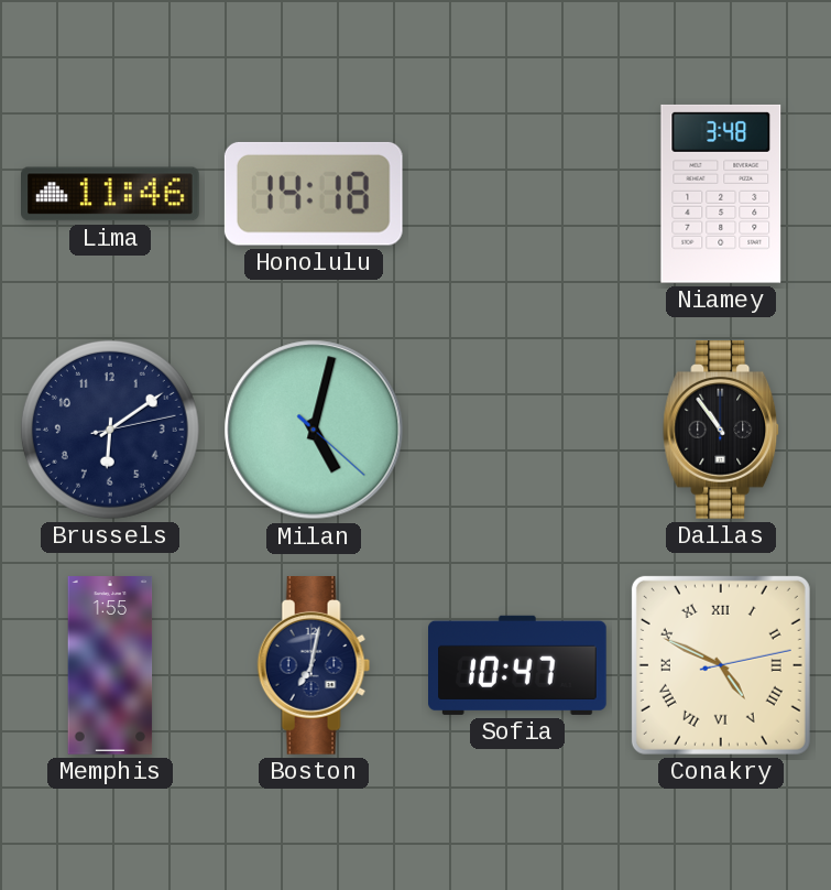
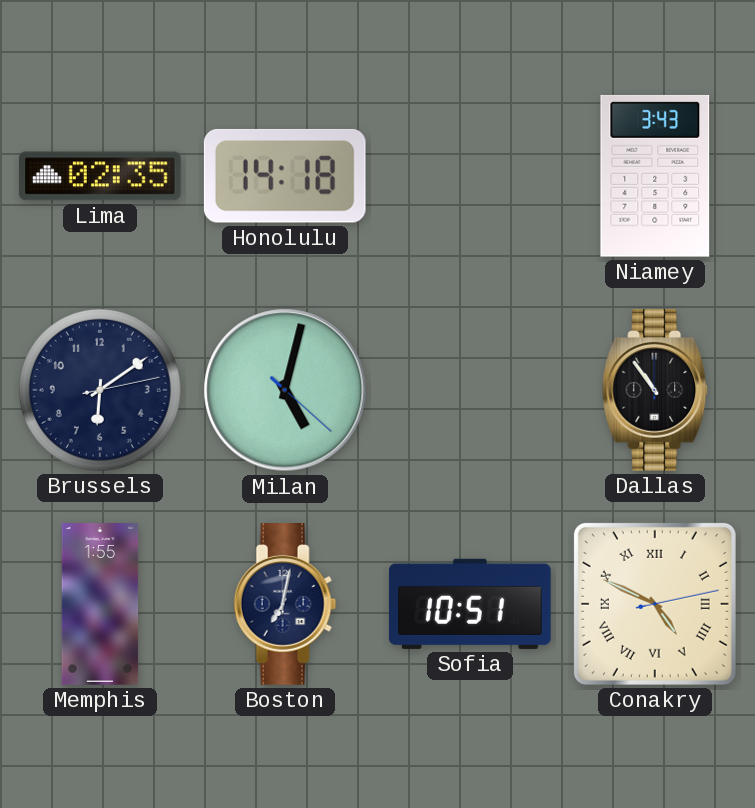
Lima: 11:46 -> 02:35
Niamey: 3:48 -> 3:43
Sofia: 10:47 -> 10:51
